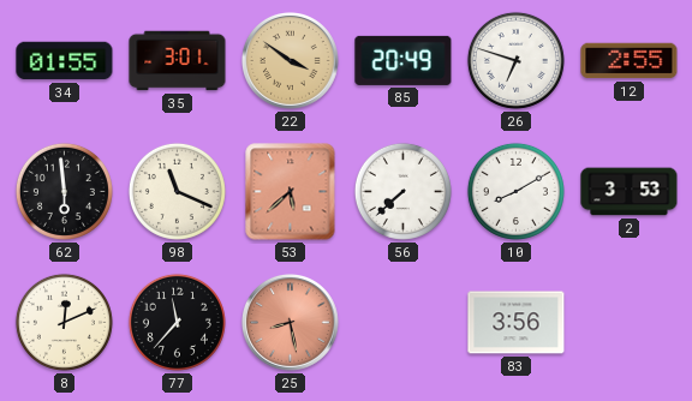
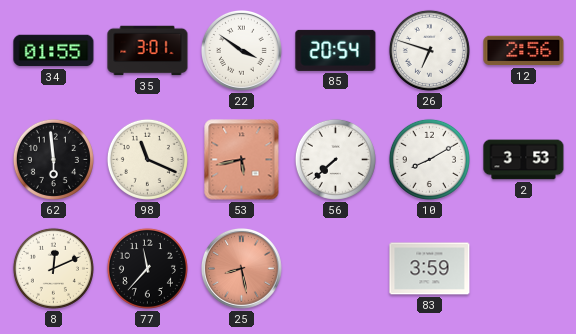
22 dial: champagne -> white
85: 20:49 -> 20:54
12: 2:55 -> 2:56
53: 5:38 -> 5:43
83: 3:56 -> 3:59
